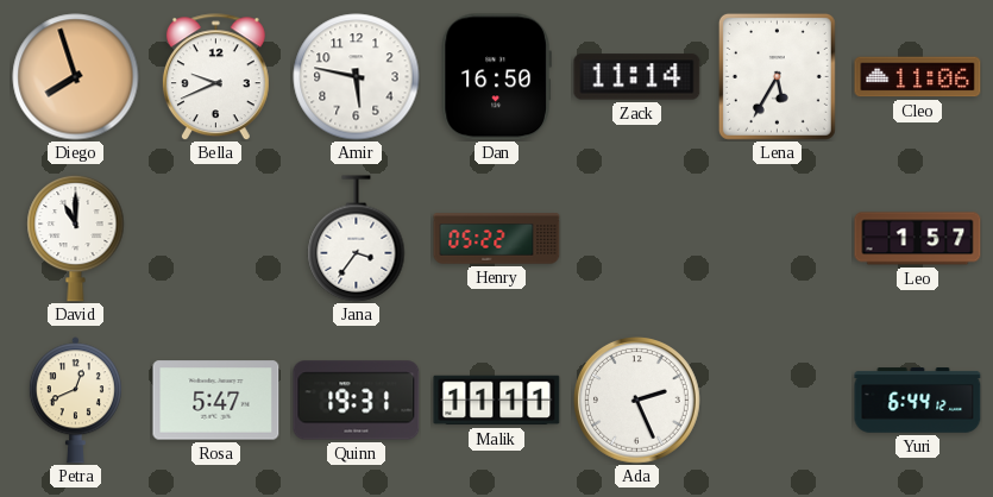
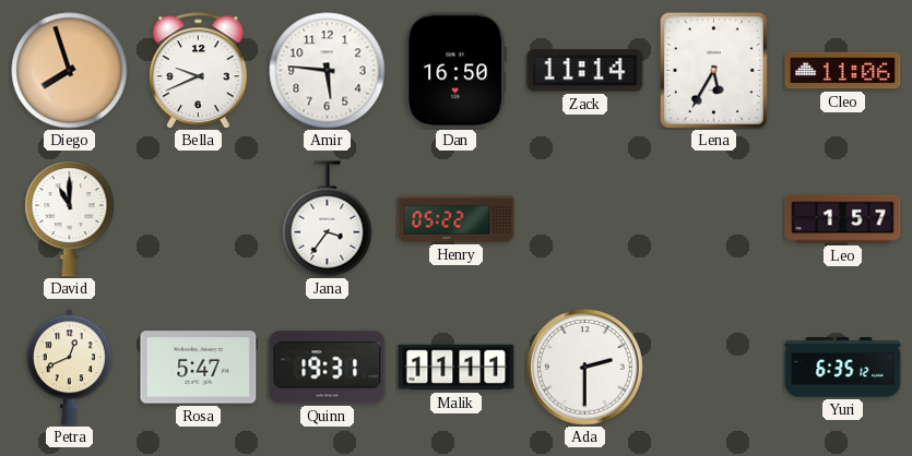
Amir: 5:47 -> 5:46
Ada: 2:26 -> 2:30
Yuri: 6:44 -> 6:35
